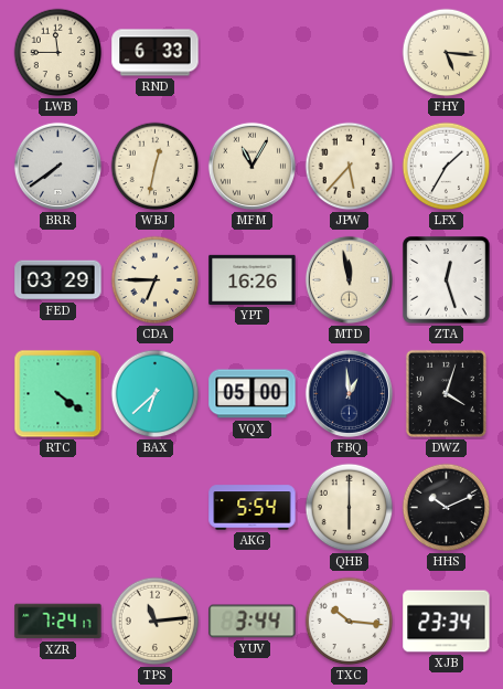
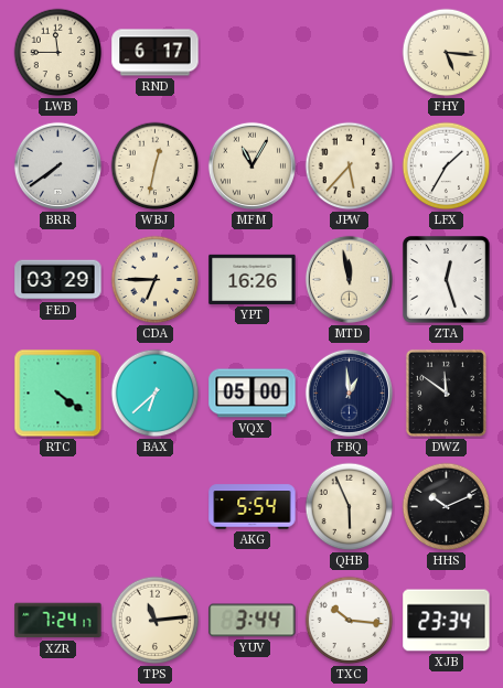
RND: 6:33 -> 6:17
DWZ: 4:03 -> 11:51
QHB: 6:00 -> 5:56
